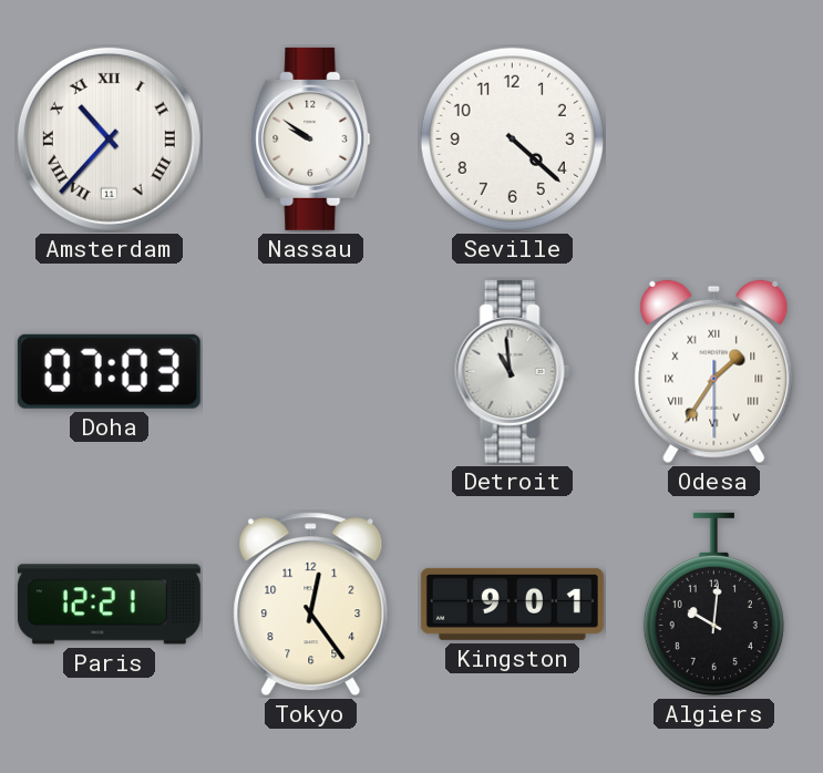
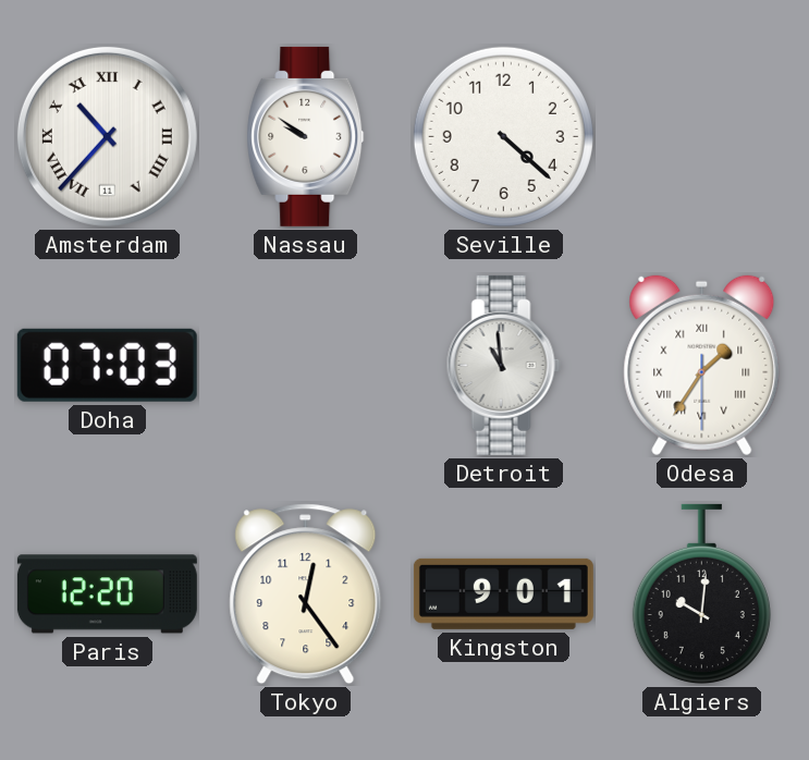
Paris: 12:21 -> 12:20
